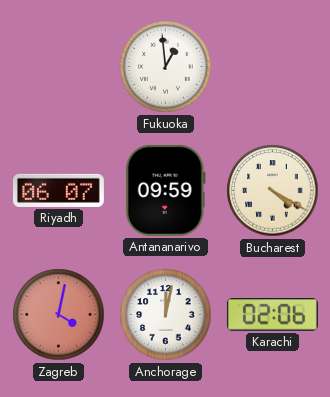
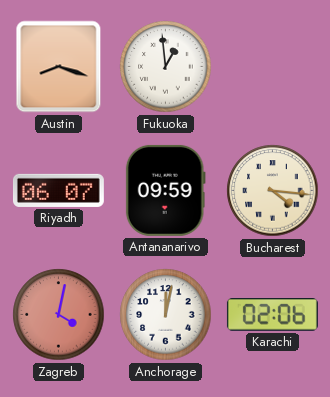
Austin: none -> 8:18
Bucharest: 4:20 -> 4:16
